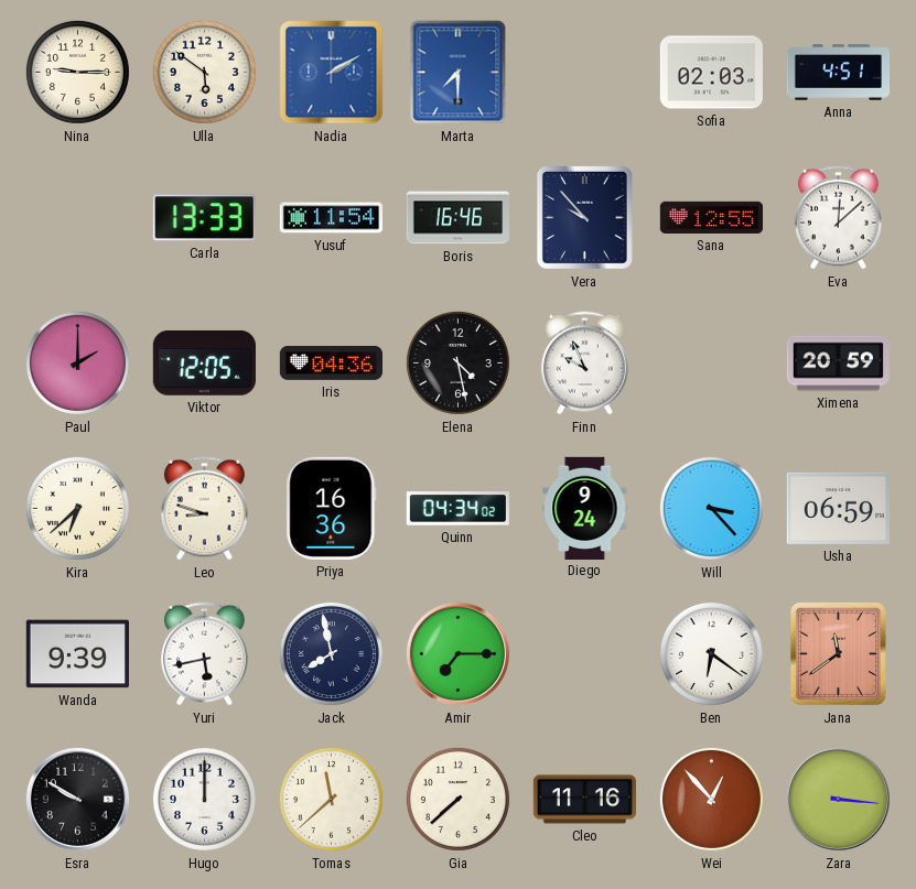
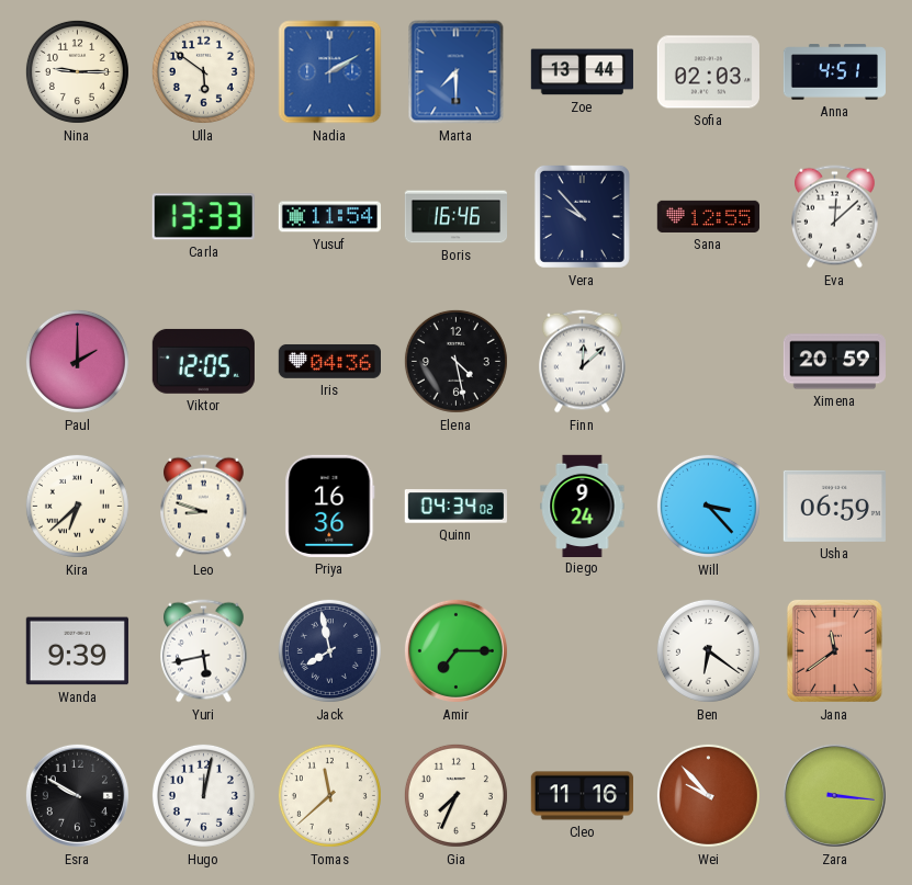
Zoe: none -> 13:44
Finn: 9:56 -> 12:08
Hugo: 12:00 -> 12:02
Gia: 7:38 -> 7:34
Wei: 12:53 -> 9:53
